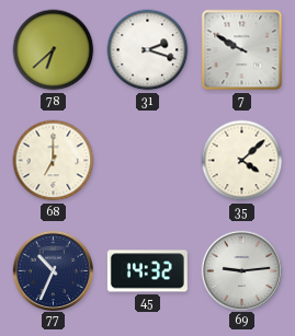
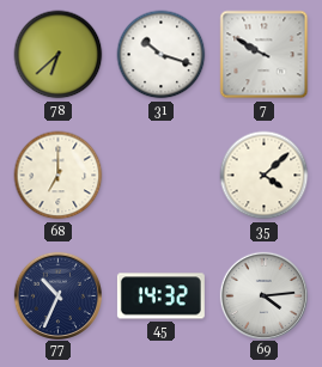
31: 2:18 -> 10:18
69: 9:14 -> 4:14
